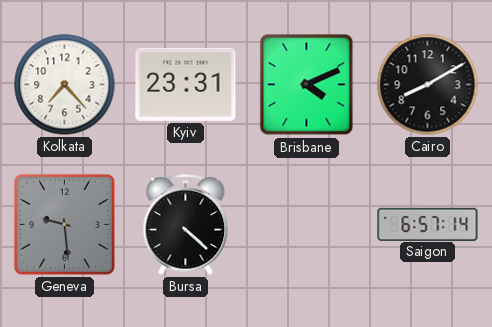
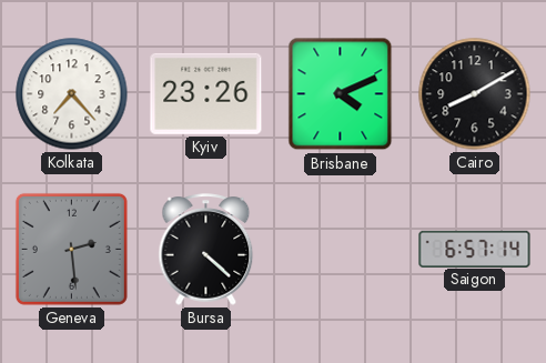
Kyiv: 23:31 -> 23:26
Geneva: 9:29 -> 2:29
